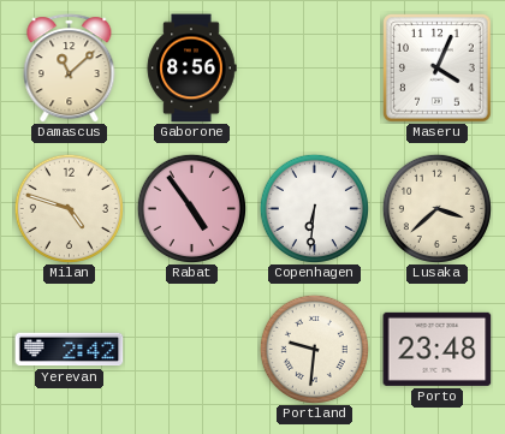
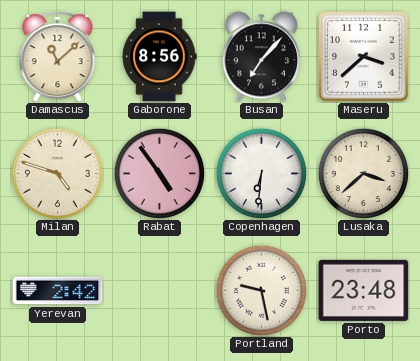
Busan: none -> 7:07
Maseru: 4:04 -> 3:38
Portland: 9:31 -> 9:28
